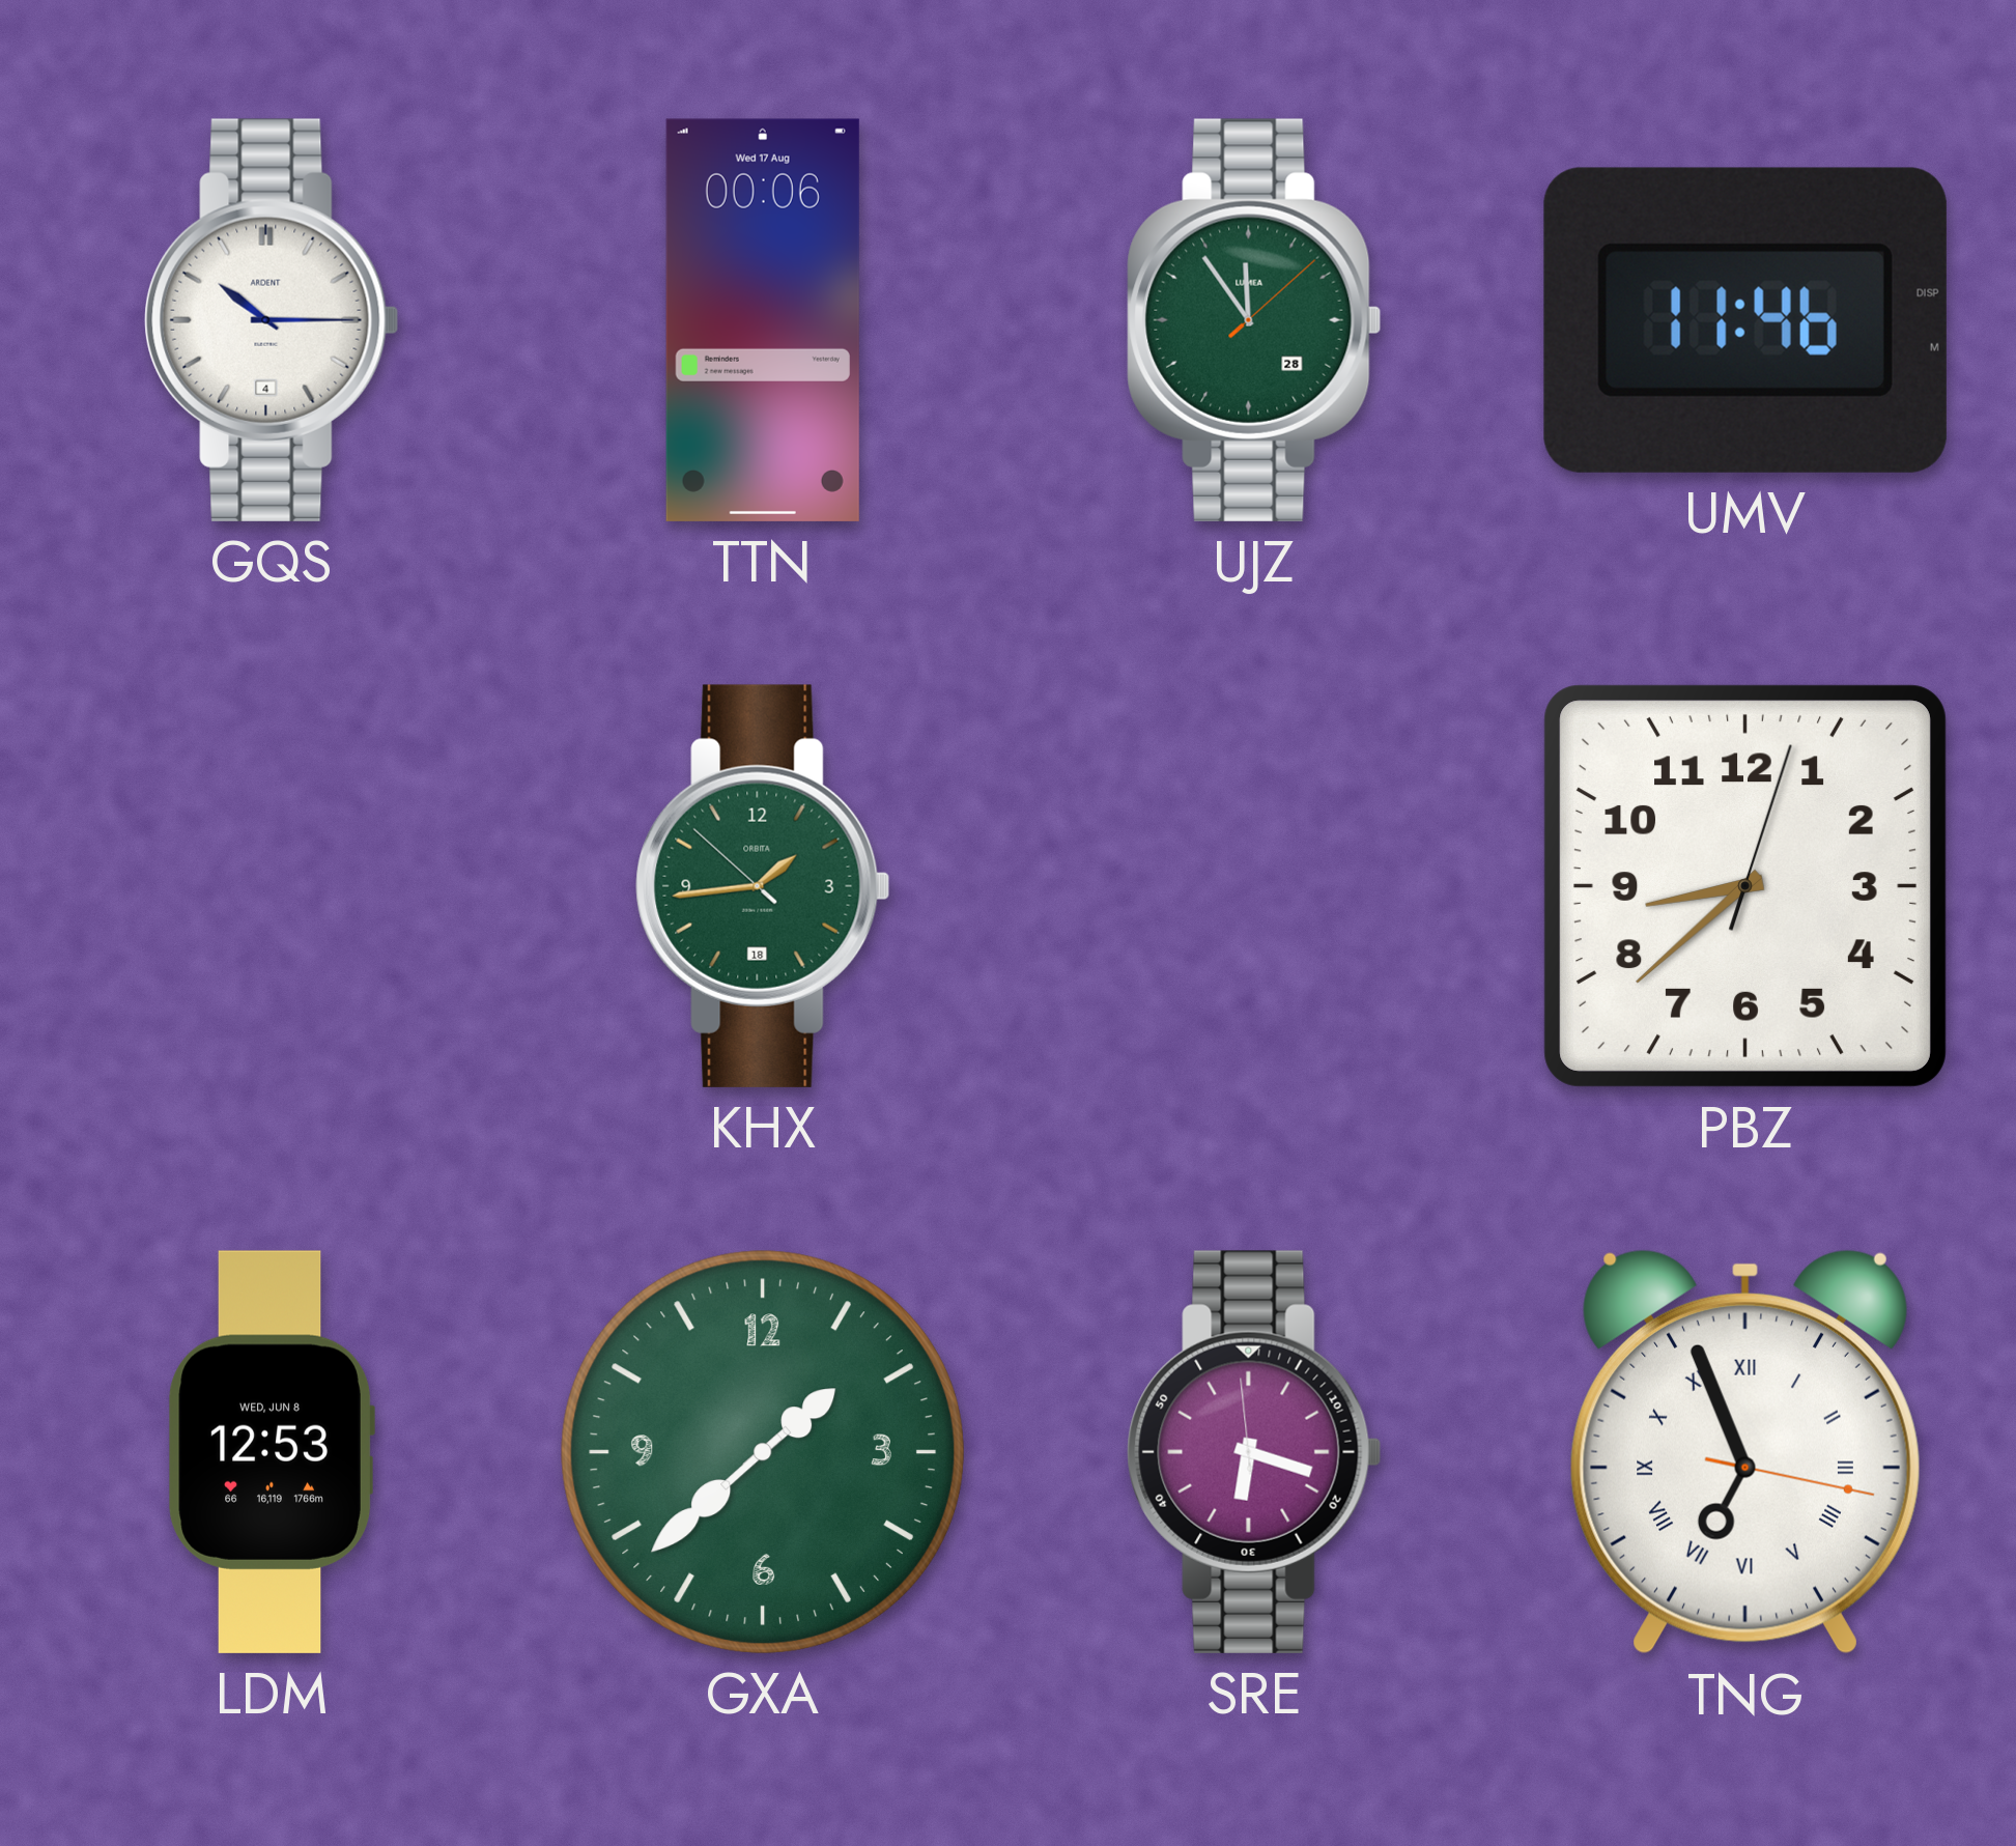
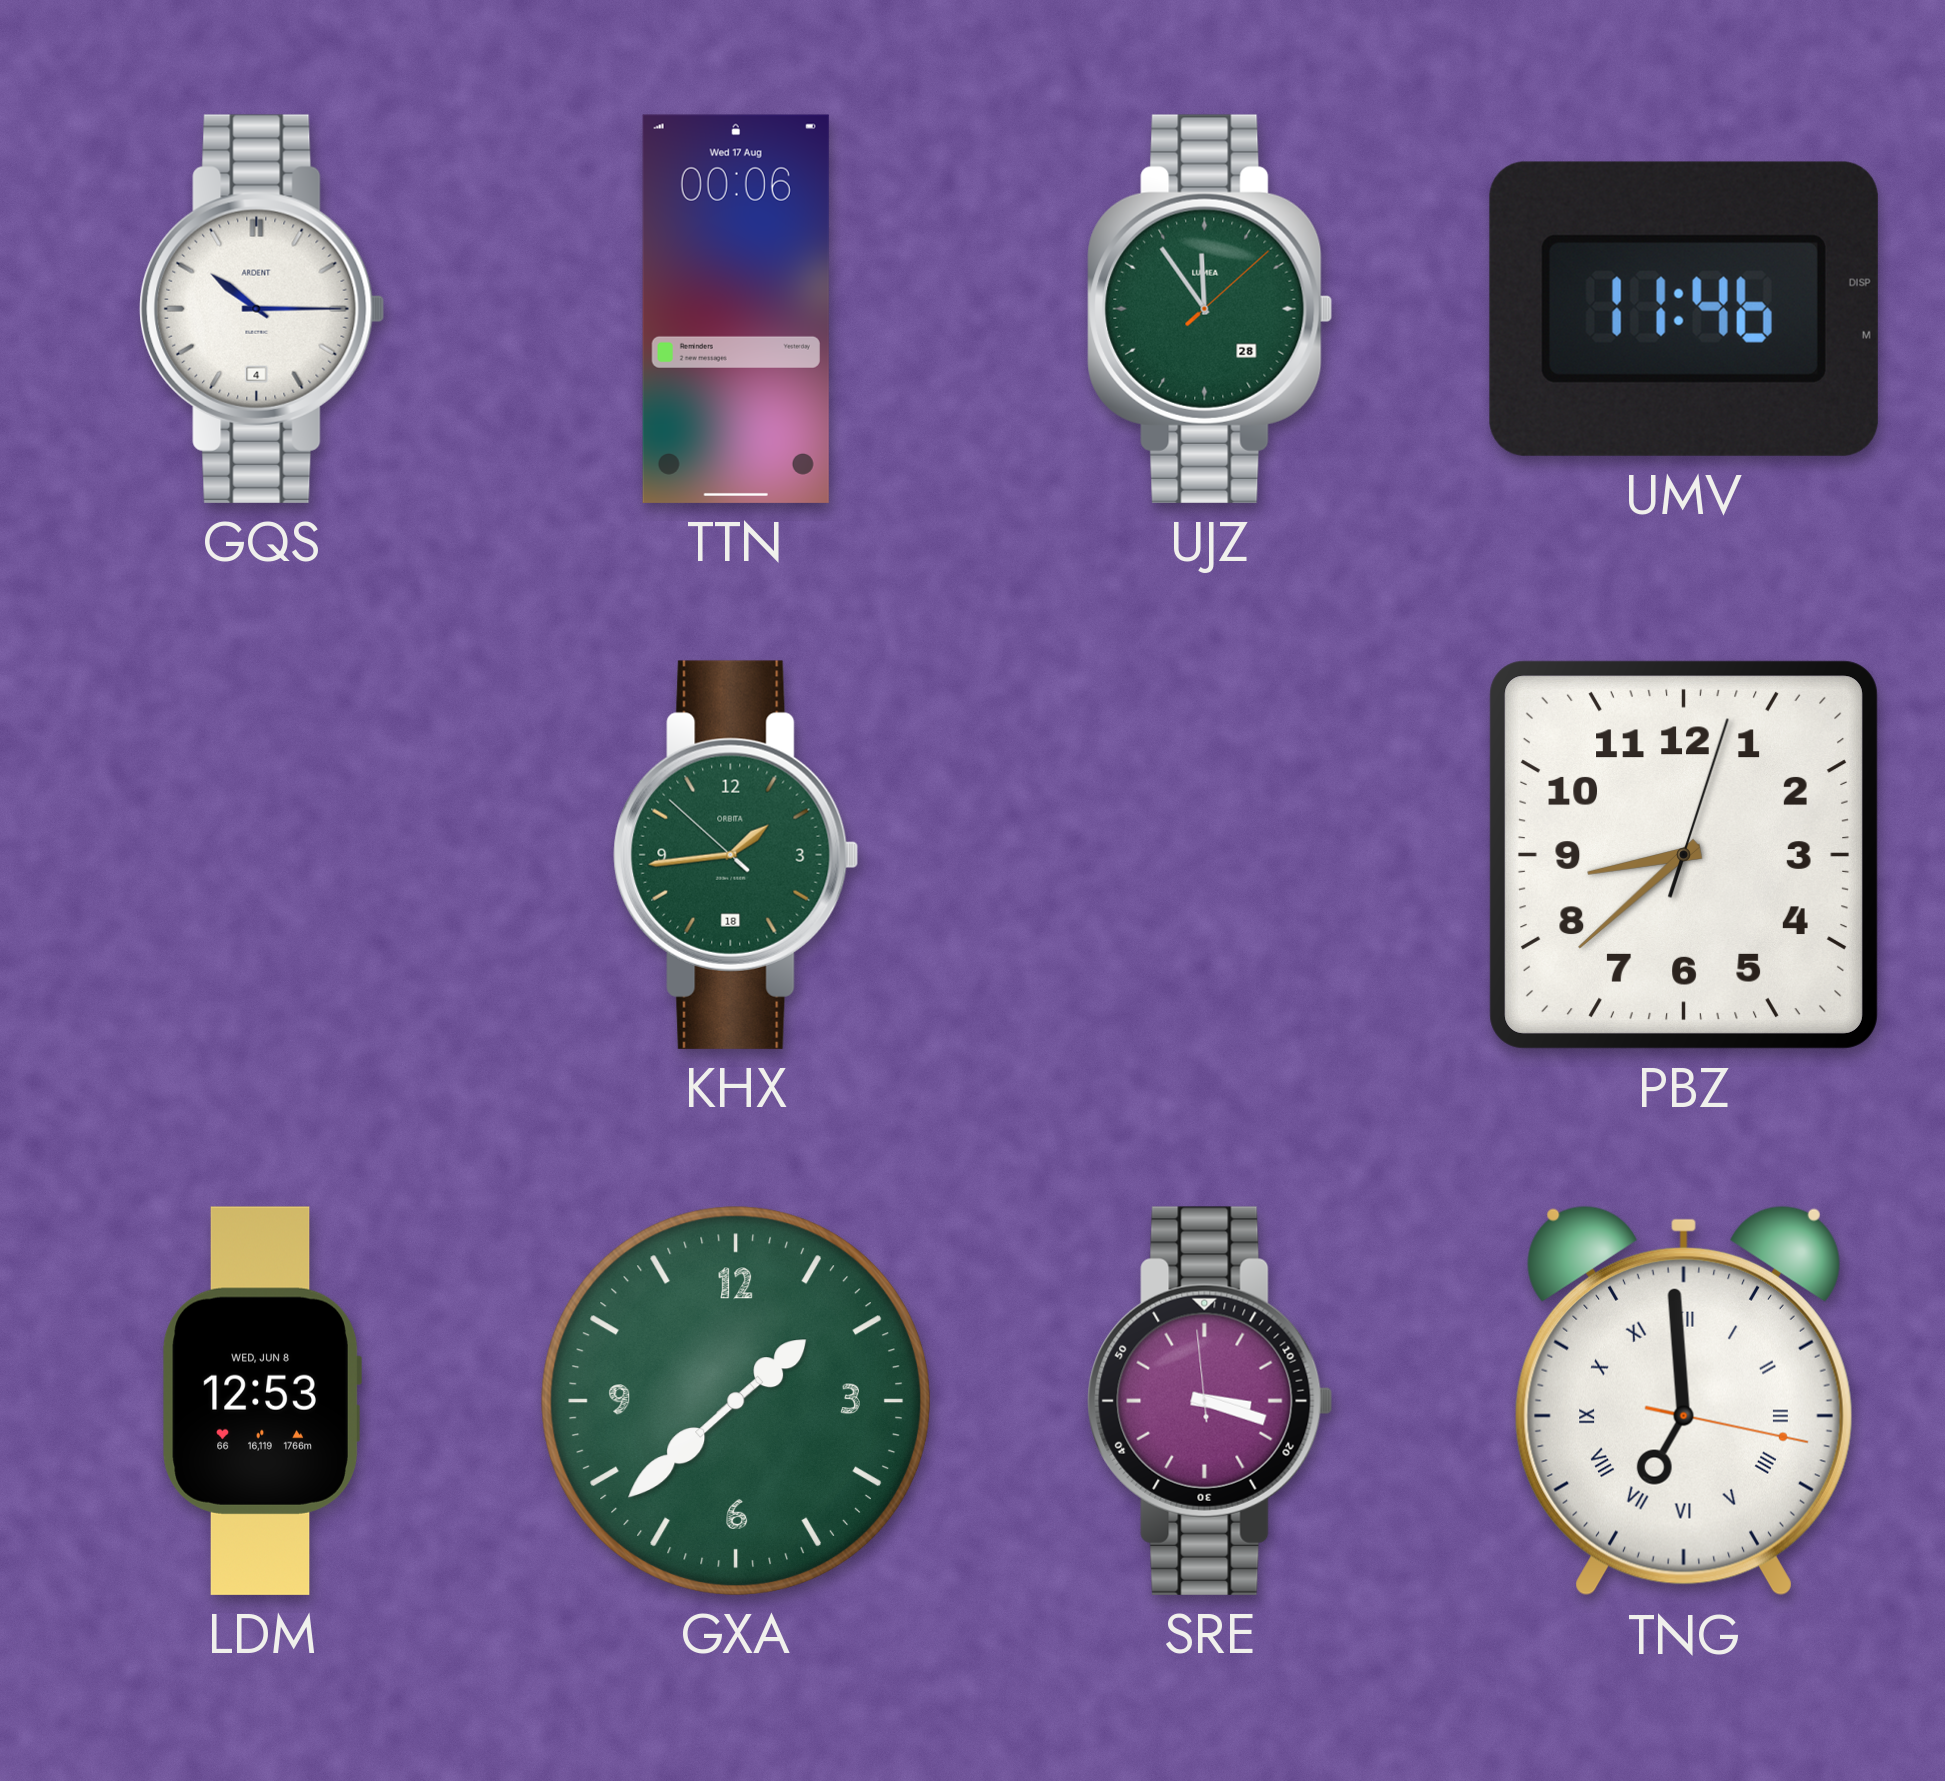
SRE: 6:17 -> 3:17
TNG: 6:56 -> 6:59
